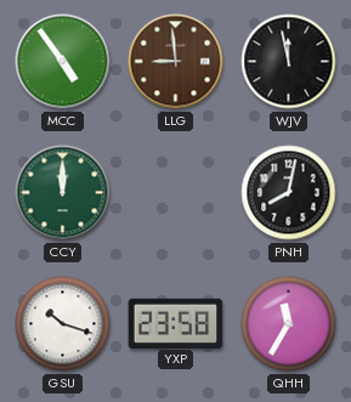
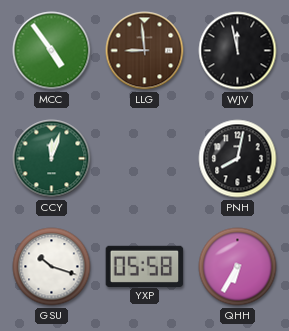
CCY: 12:00 -> 12:03
YXP: 23:58 -> 05:58
QHH: 11:35 -> 6:35
